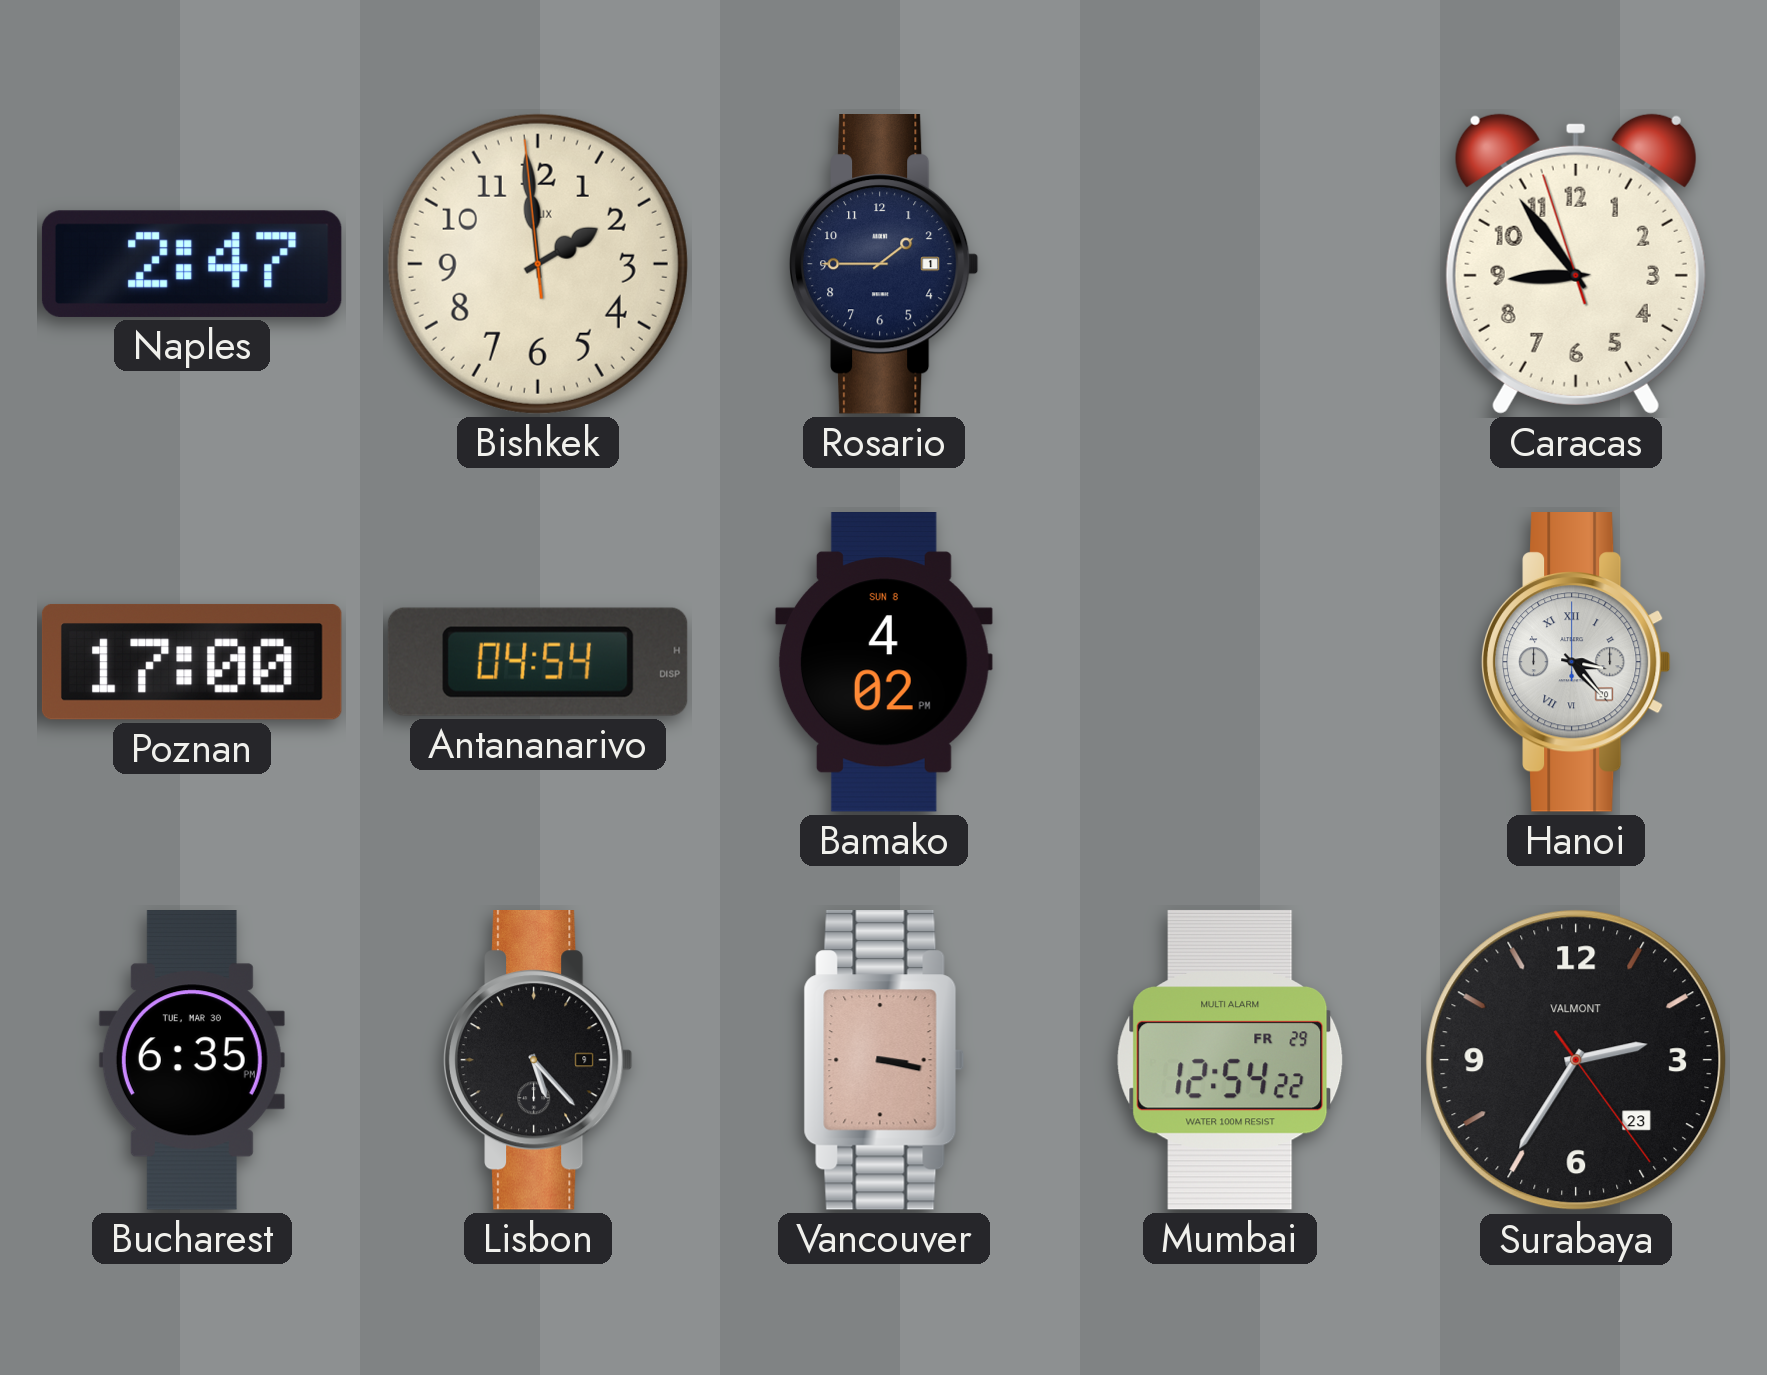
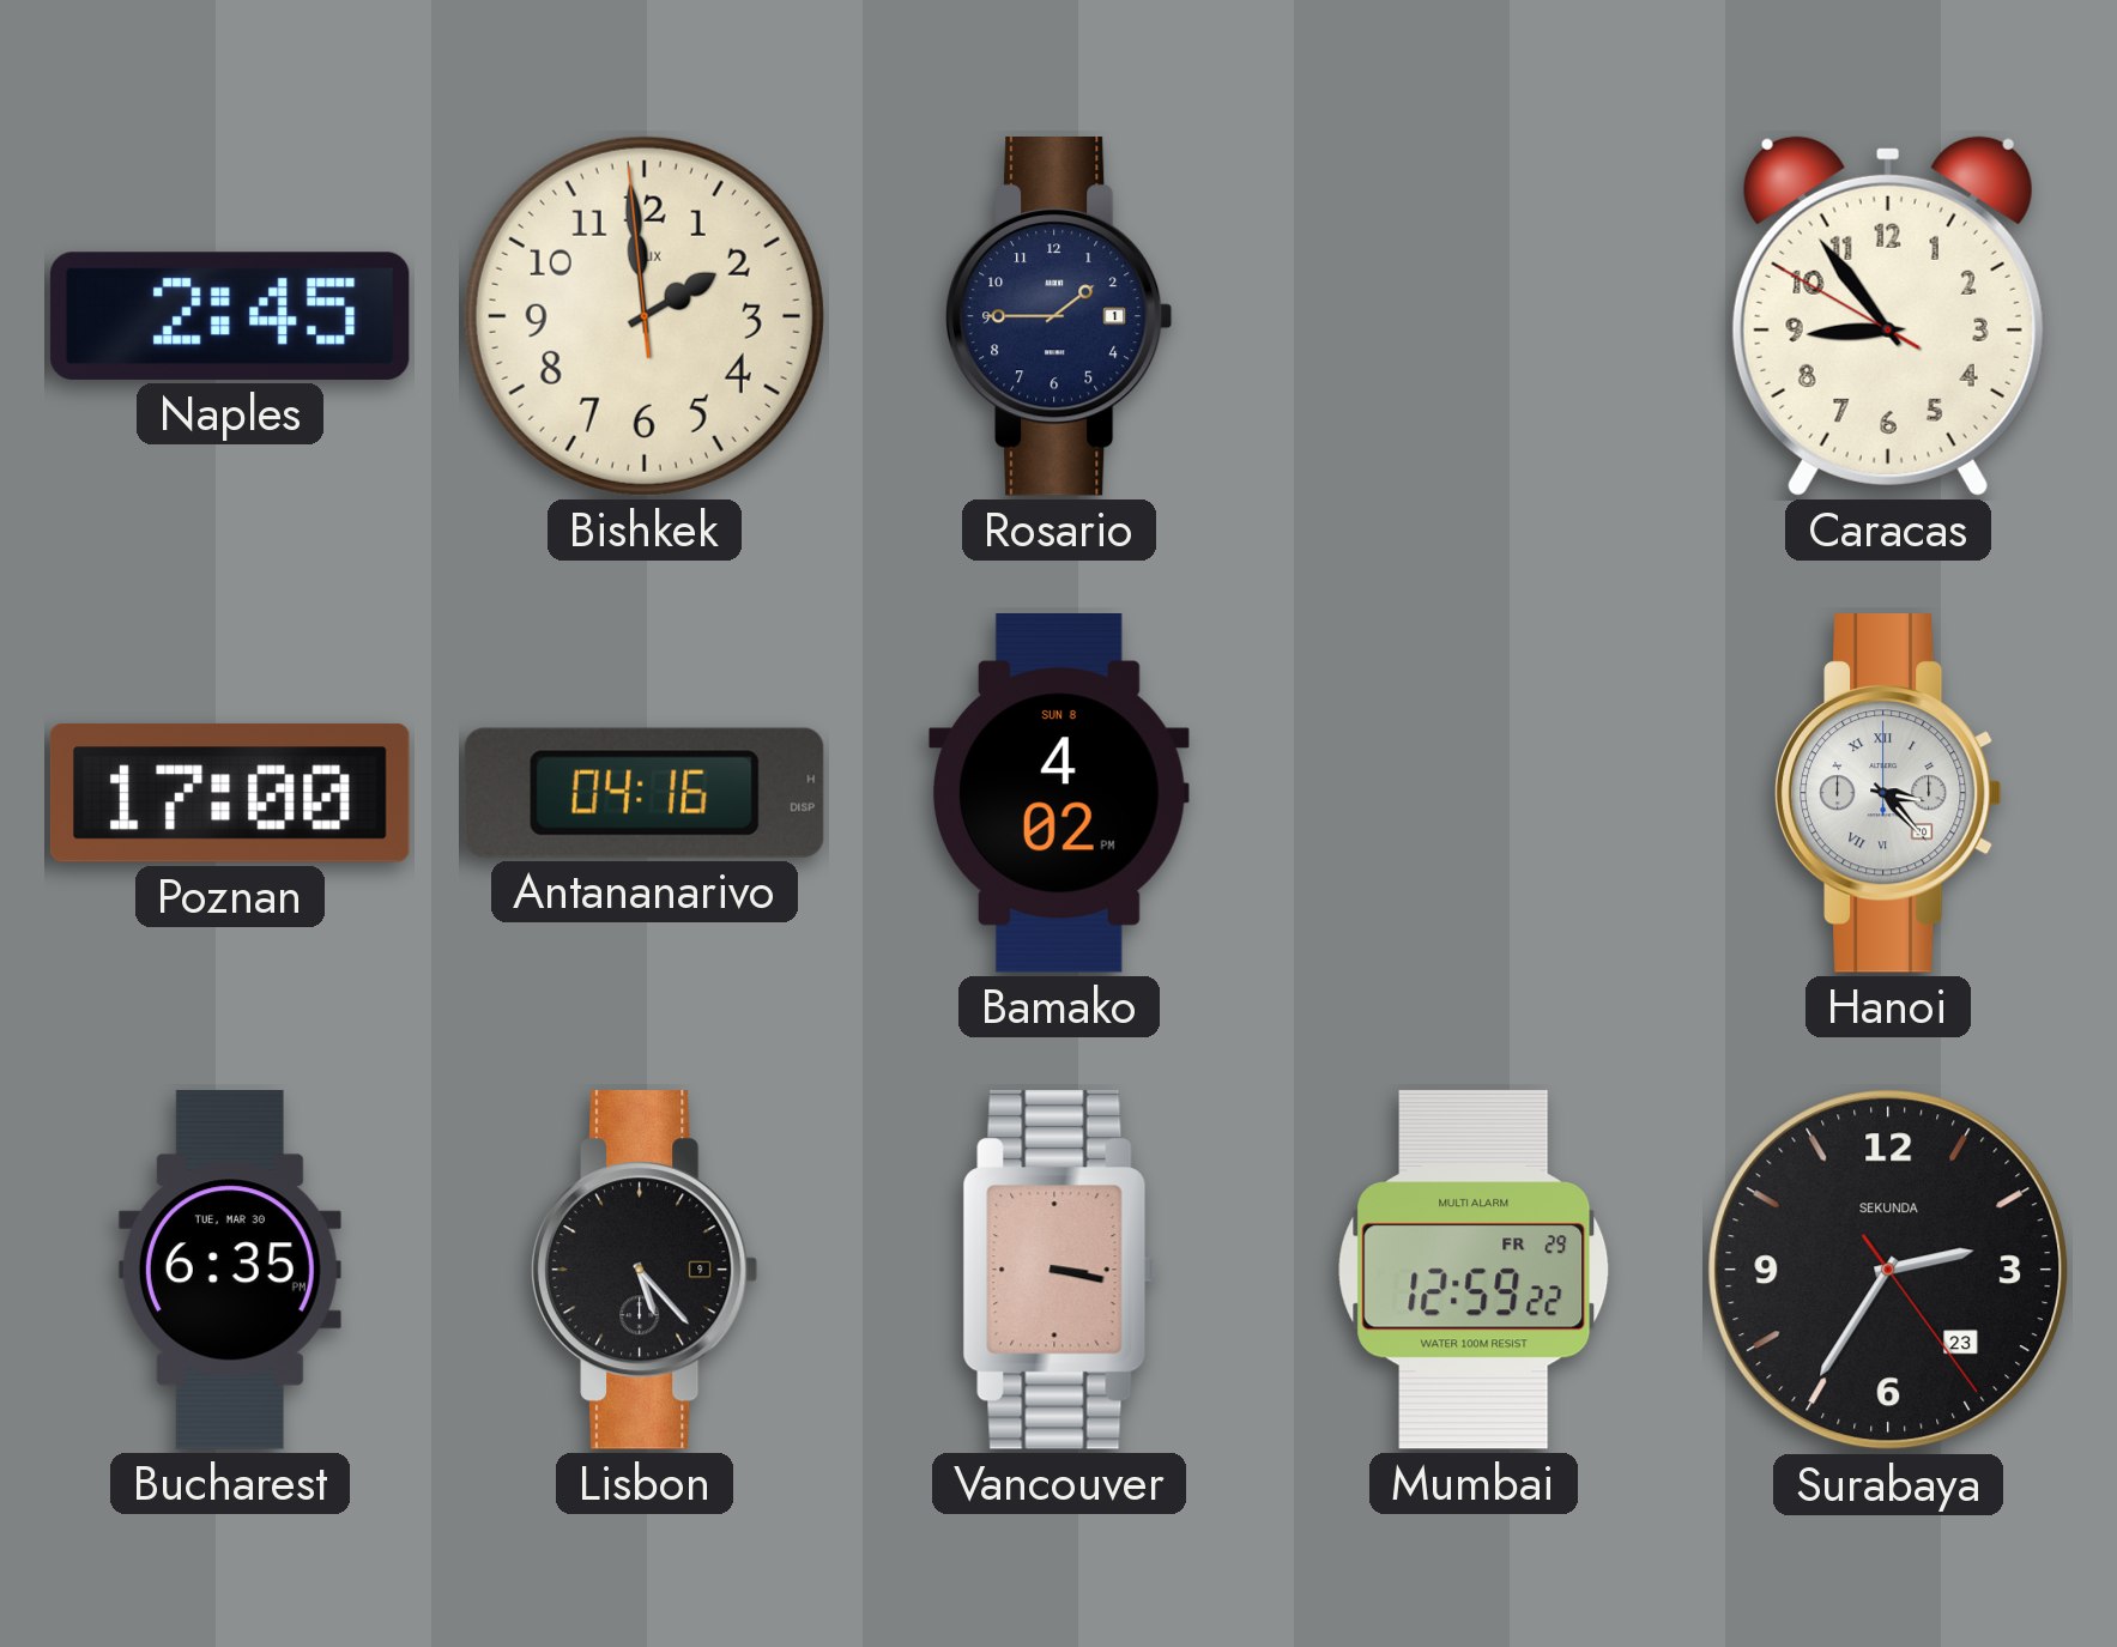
Naples: 2:47 -> 2:45
Caracas: 8:53:57 -> 8:53:50
Antananarivo: 04:54 -> 04:16
Mumbai: 12:54 -> 12:59
Surabaya brand: VALMONT -> SEKUNDA
